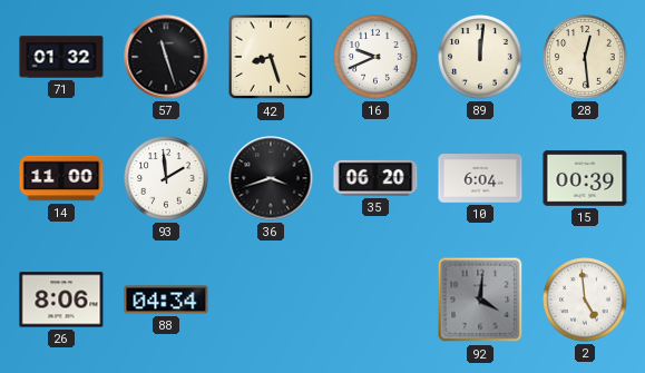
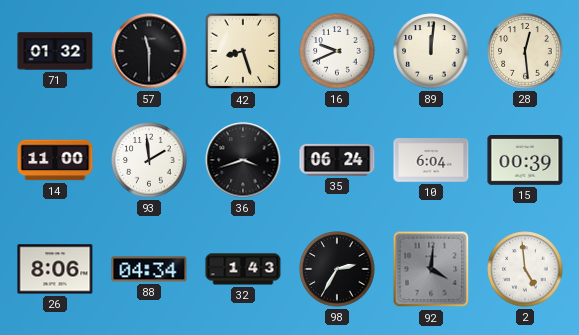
57: 11:27 -> 11:30
35: 06:20 -> 06:24
32: none -> 1:43
98: none -> 2:35
